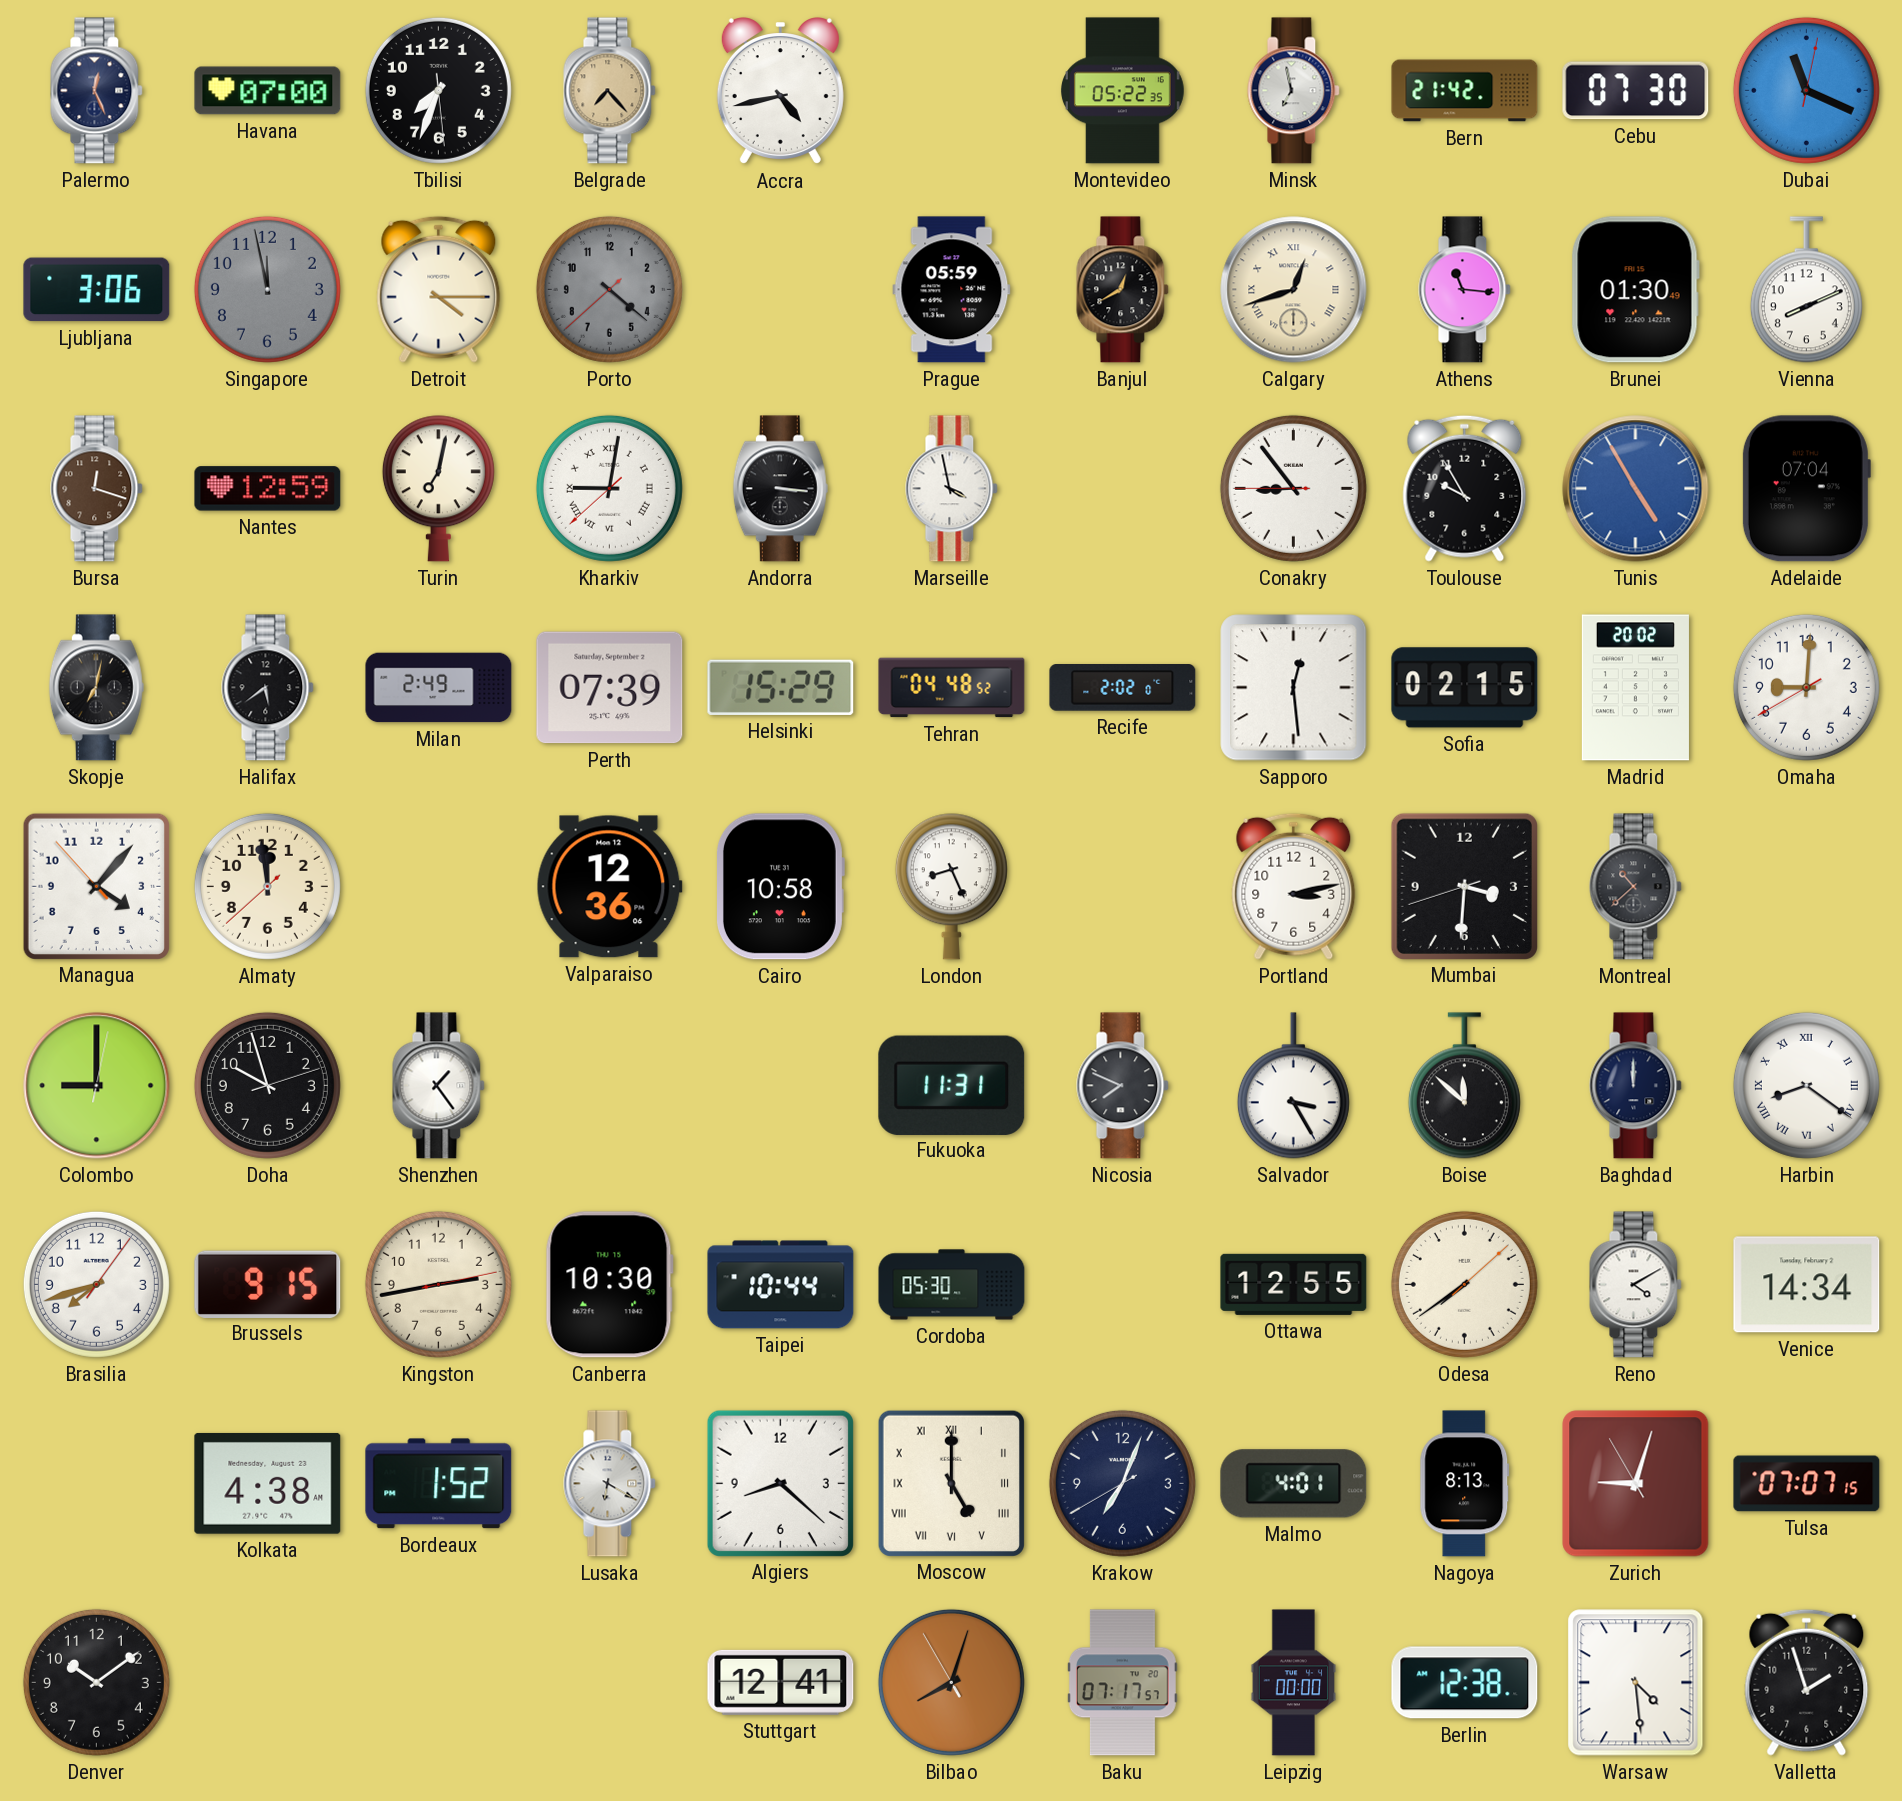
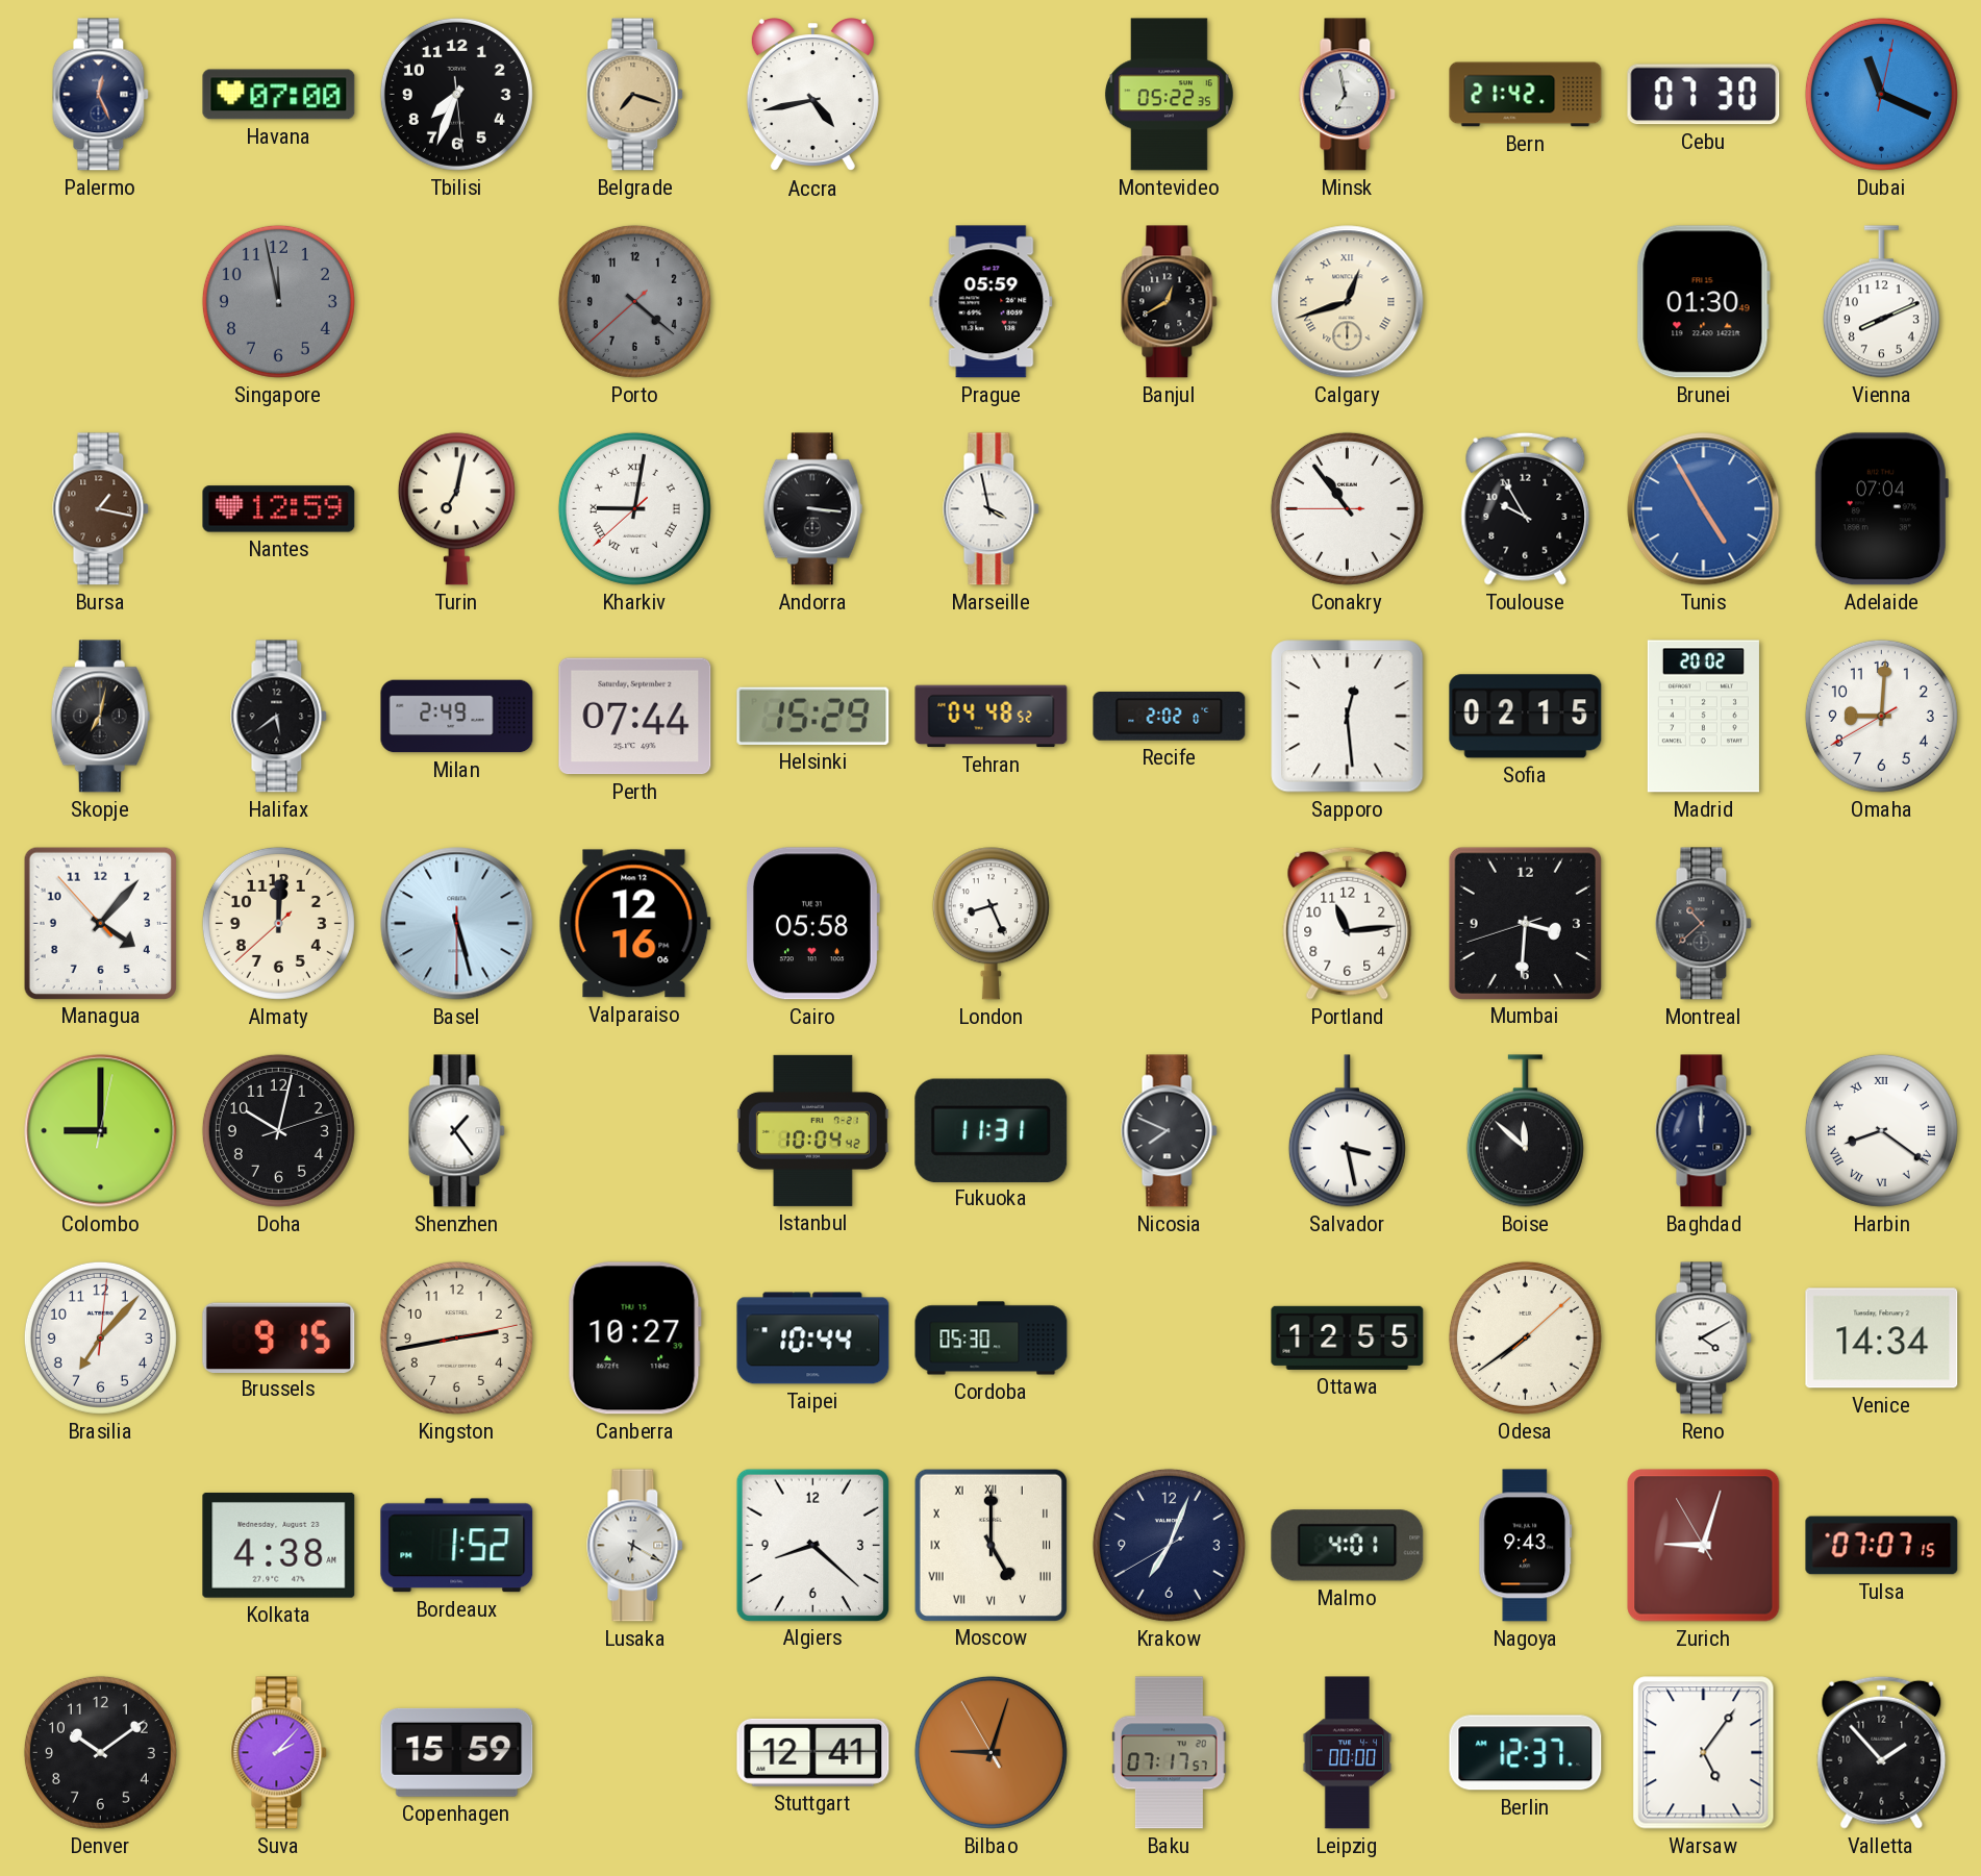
Belgrade: 7:23 -> 7:18
Ljubljana: 3:06 -> none
Detroit: 4:15 -> none
Athens: 11:16 -> none
Bursa: 12:18 -> 1:17
Conakry: 8:53 -> 10:53
Perth: 07:39 -> 07:44
Almaty: 11:58 -> 12:00
Basel: none -> 5:27
Valparaiso: 12:36 -> 12:16
Cairo: 10:58 -> 05:58
Portland: 3:13 -> 11:14
Doha: 9:57 -> 10:02
Istanbul: none -> 10:04
Salvador: 3:25 -> 3:28
Brasilia: 7:42 -> 7:07
Canberra: 10:30 -> 10:27
Nagoya: 8:13 -> 9:43
Suva: none -> 2:07
Copenhagen: none -> 15:59
Bilbao: 8:02 -> 9:02
Berlin: 12:38 -> 12:37
Warsaw: 4:29 -> 5:06
Valletta: 1:57 -> 1:53
